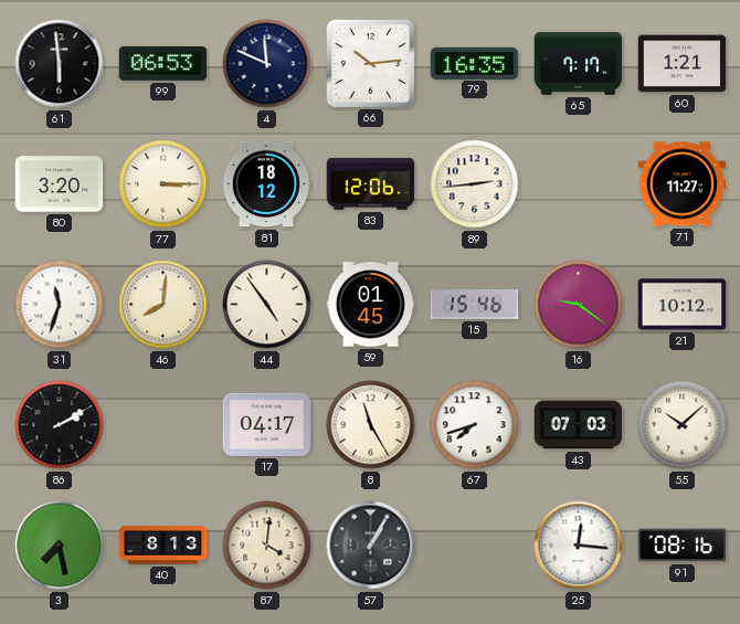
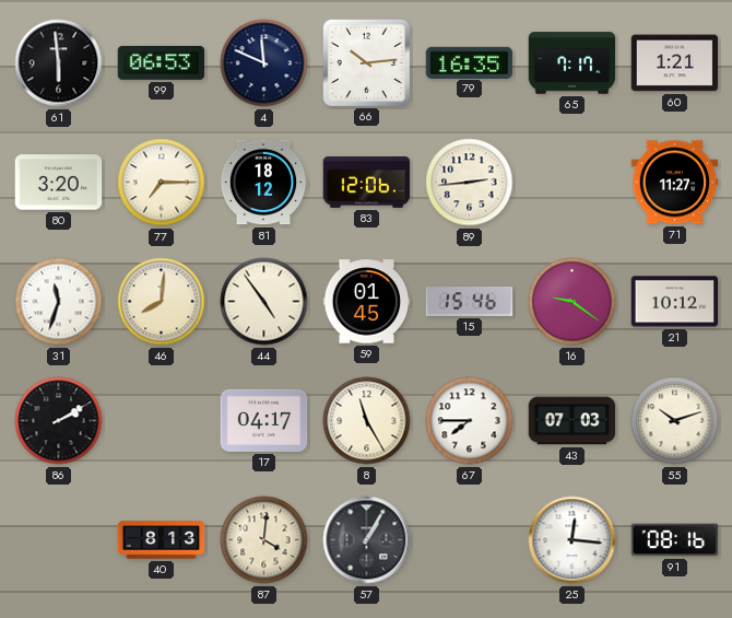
77: 3:15 -> 7:15
67: 7:42 -> 7:45
55: 10:08 -> 10:12
3: 7:28 -> none
